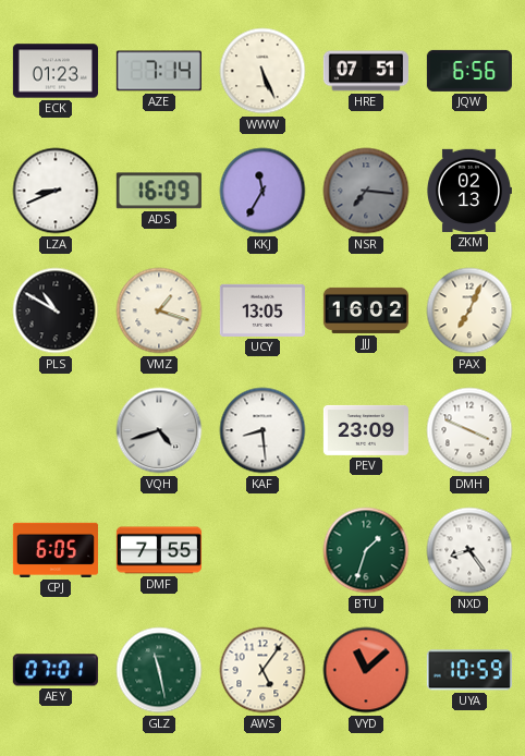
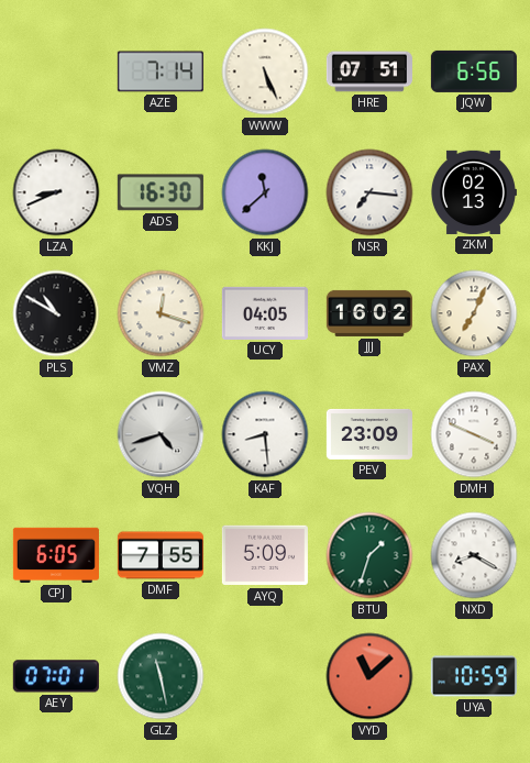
ECK: 01:23 -> none
ADS: 16:09 -> 16:30
KKJ: 11:35 -> 11:38
NSR dial: grey -> white
VMZ: 1:18 -> 12:18
UCY: 13:05 -> 04:05
AYQ: none -> 5:09
NXD: 8:24 -> 8:20
AWS: 5:06 -> none
